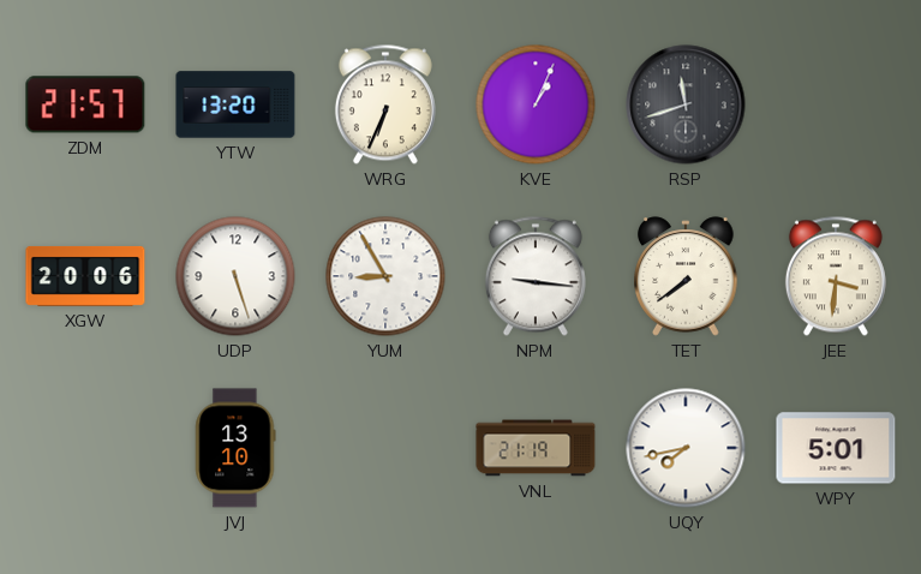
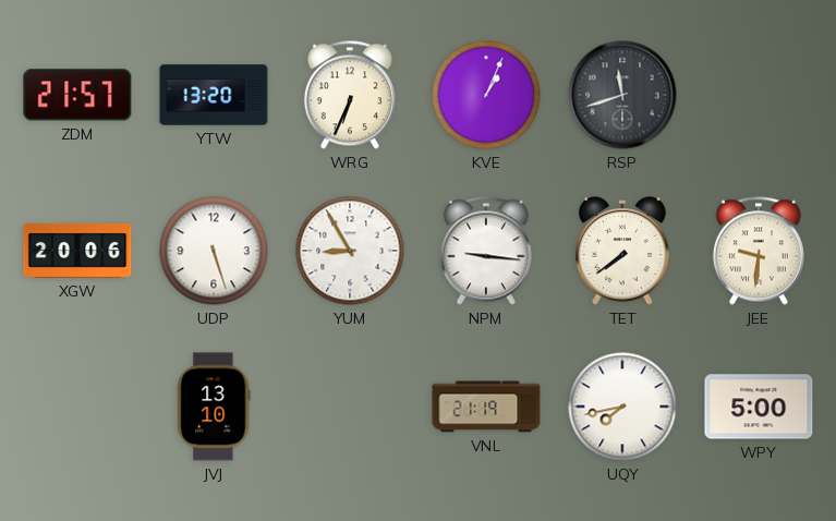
JEE: 3:31 -> 9:31
WPY: 5:01 -> 5:00
